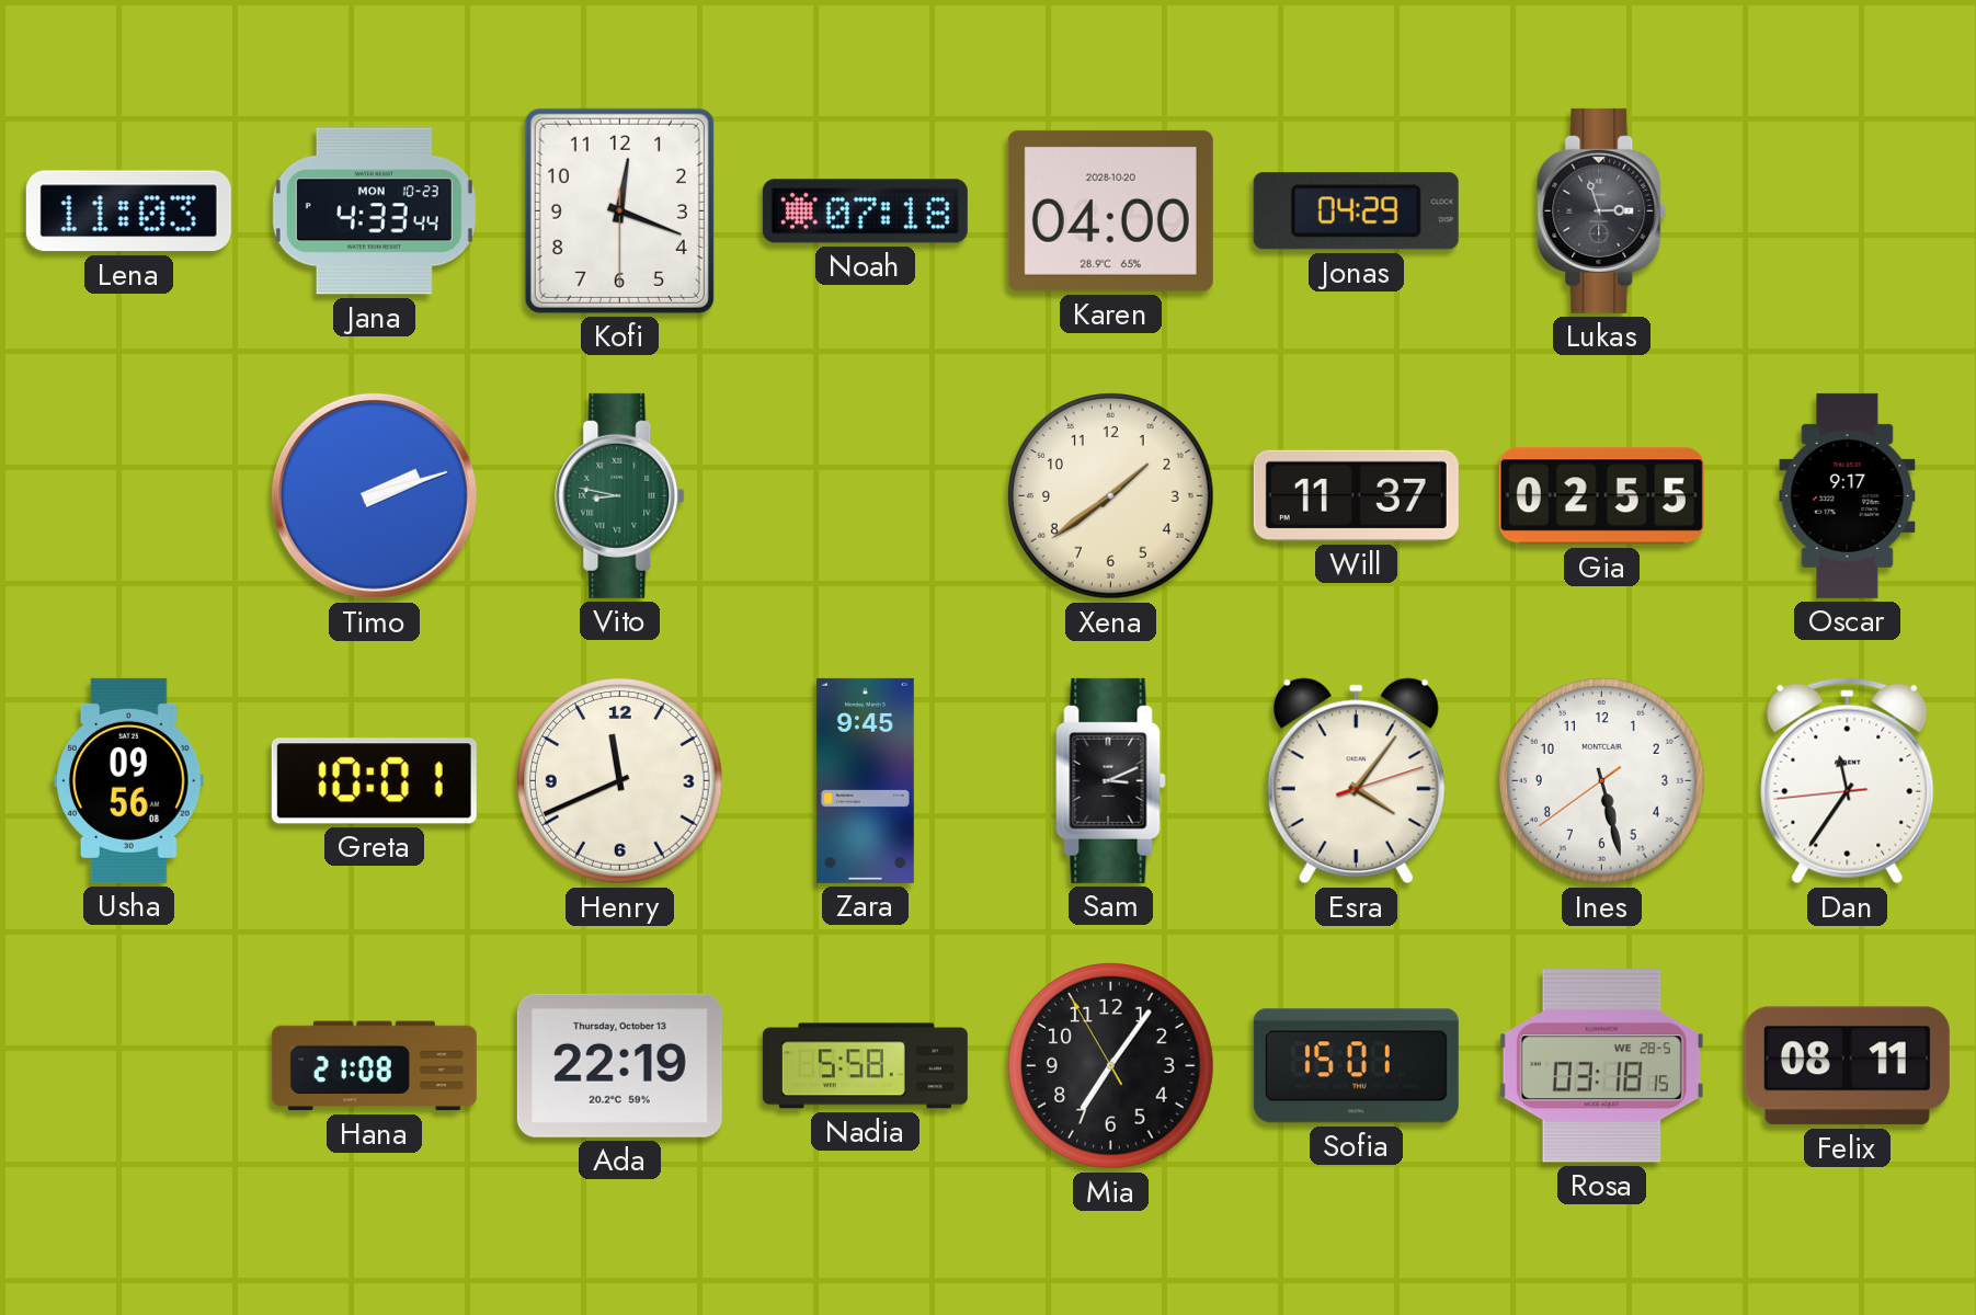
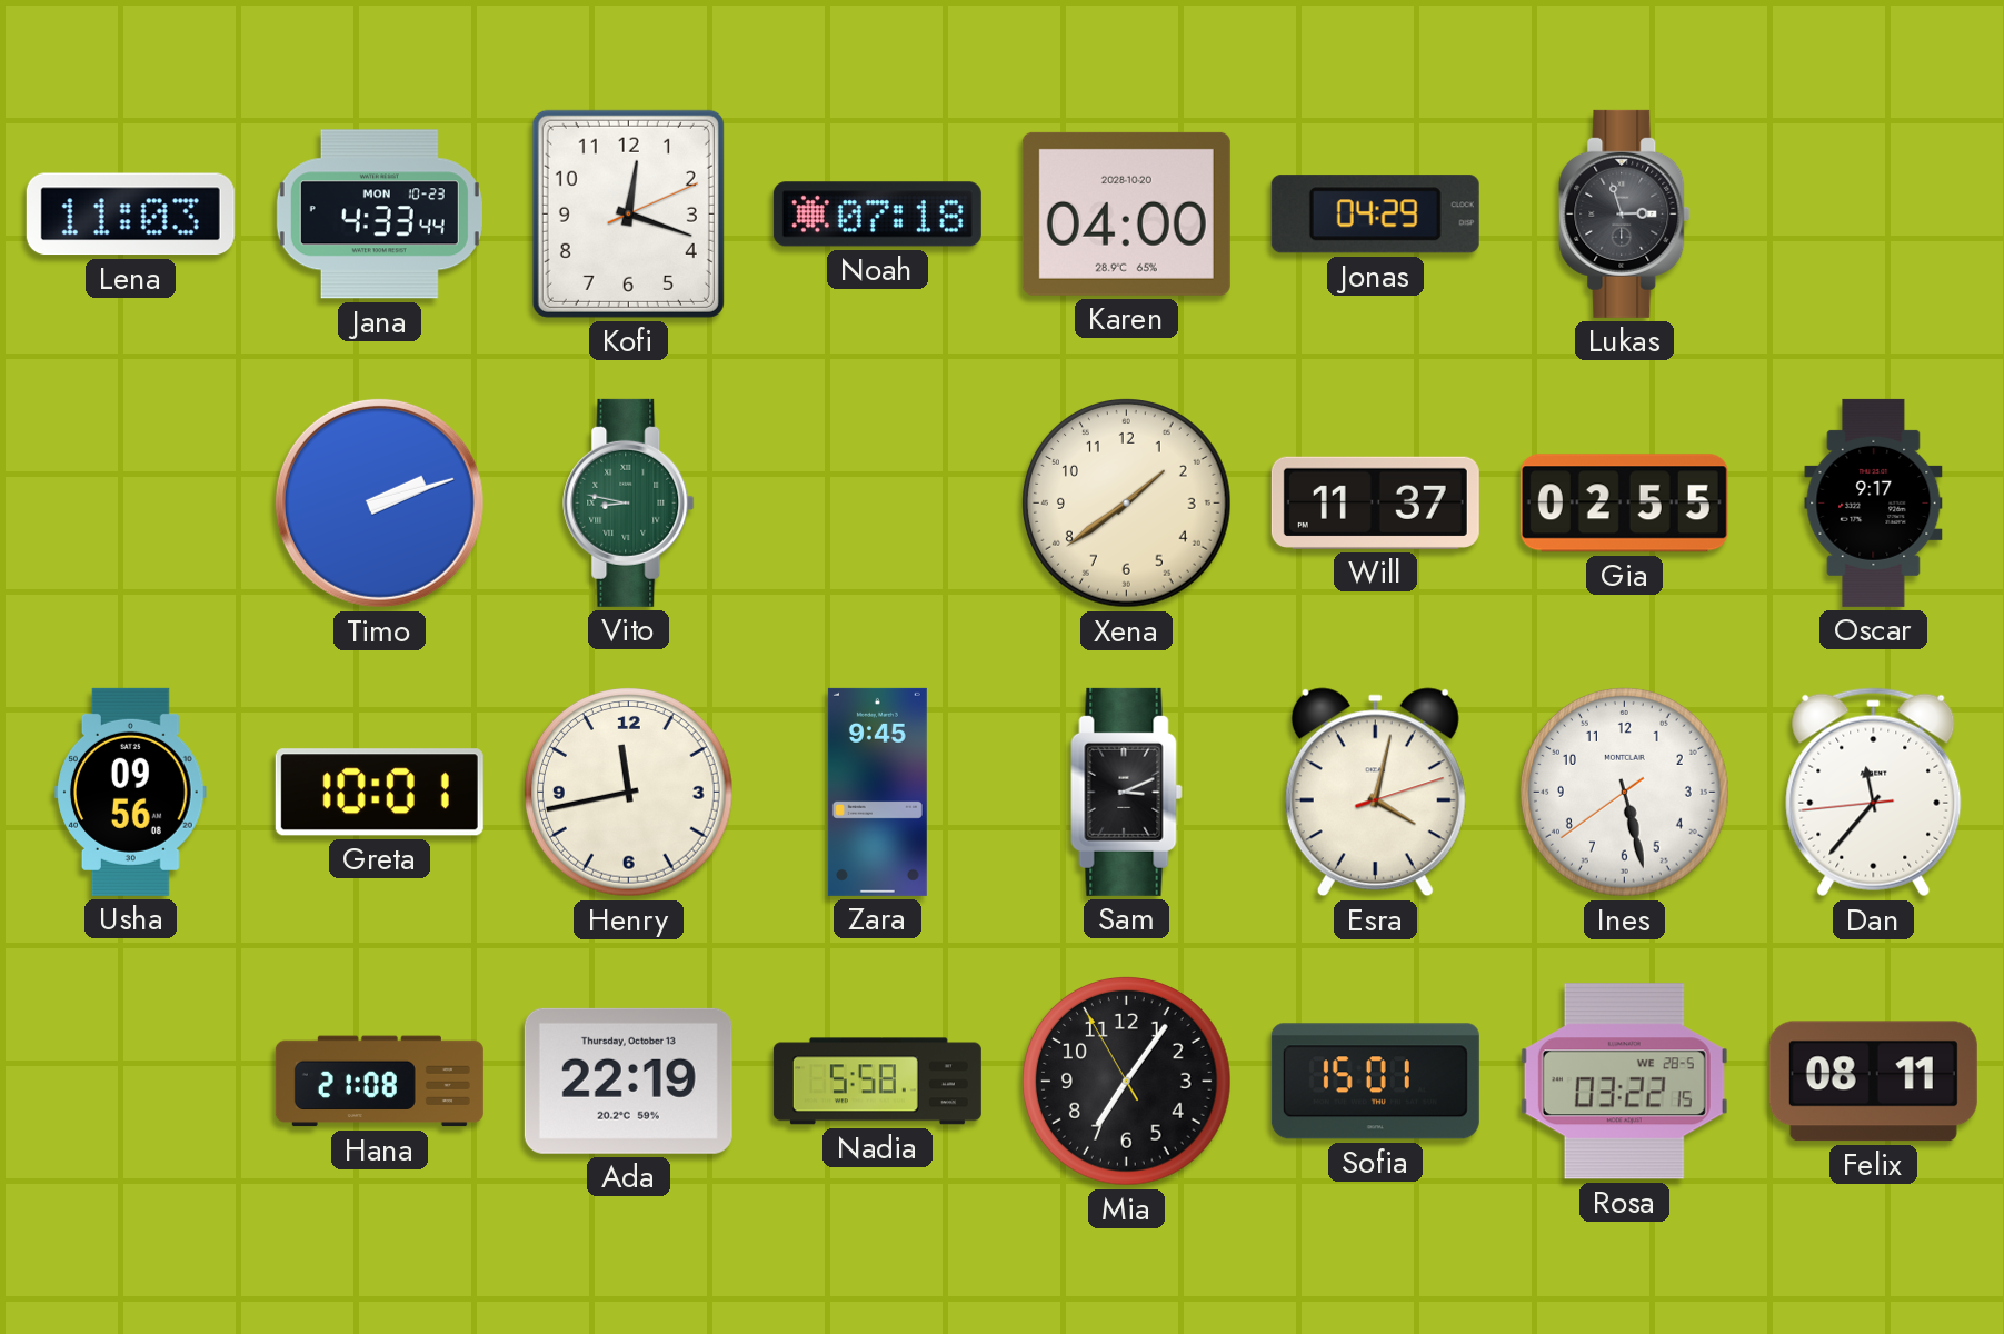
Kofi: 12:18:30 -> 12:18:11
Henry: 11:41 -> 11:43
Esra: 4:06 -> 4:02
Dan: 11:35 -> 11:36
Rosa: 03:18 -> 03:22
